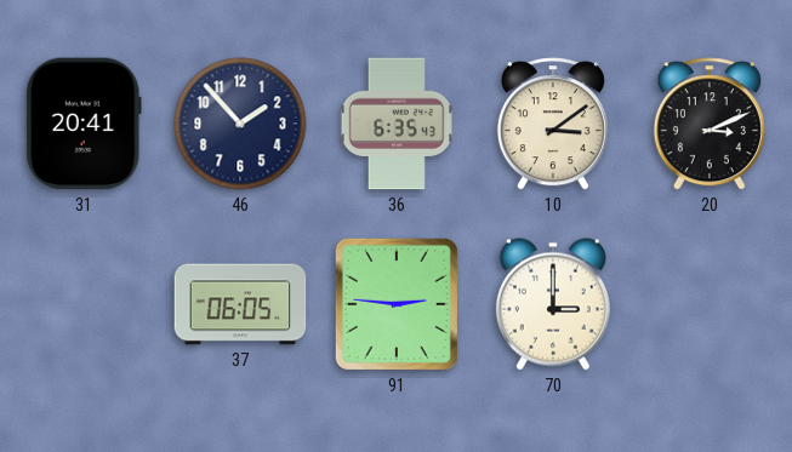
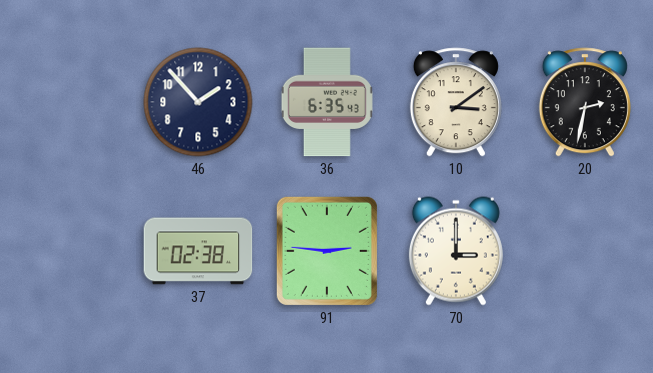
31: 20:41 -> none
20: 3:11 -> 2:32
37: 06:05 -> 02:38
